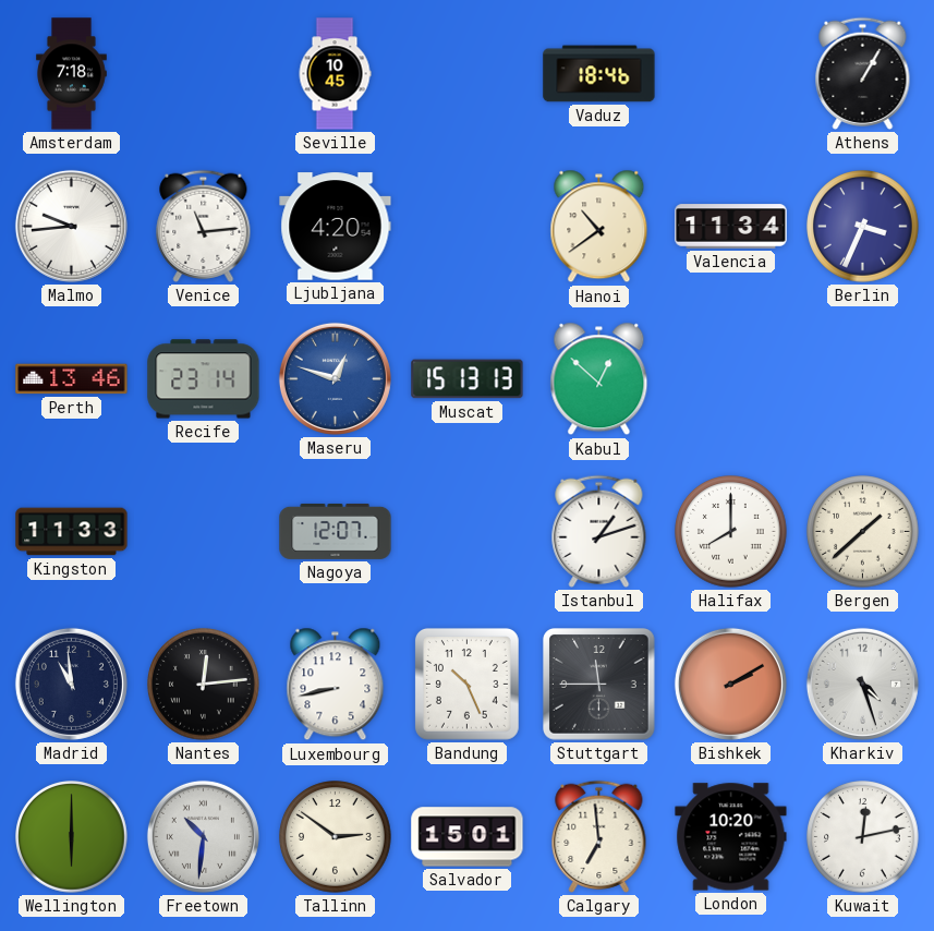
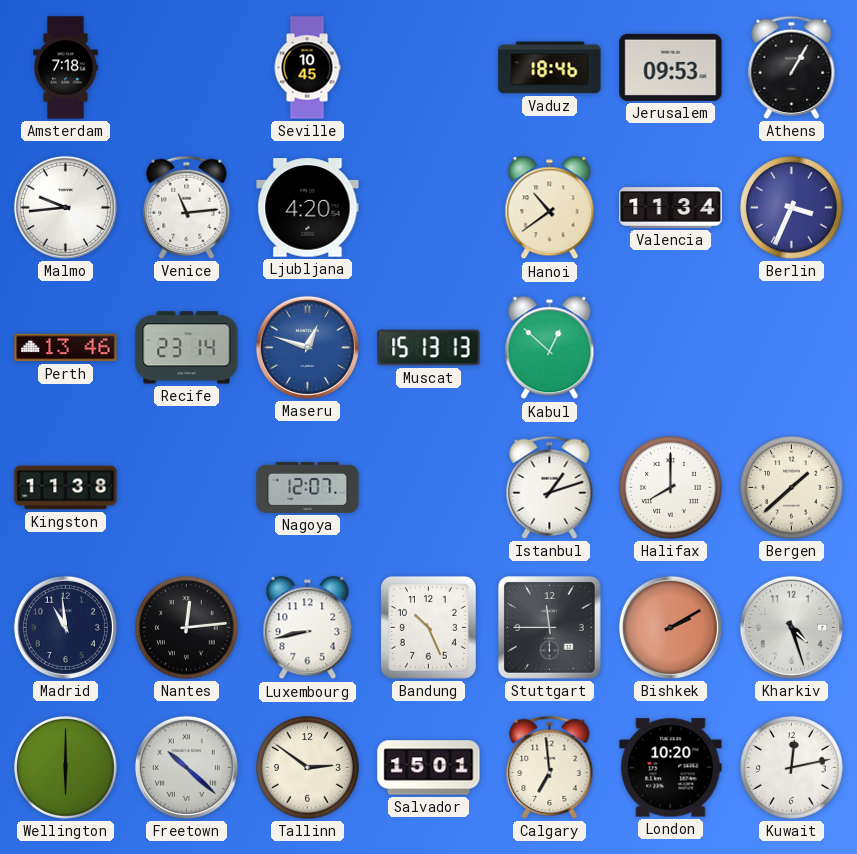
Jerusalem: none -> 09:53
Kingston: 11:33 -> 11:38
Freetown: 10:31 -> 10:22
